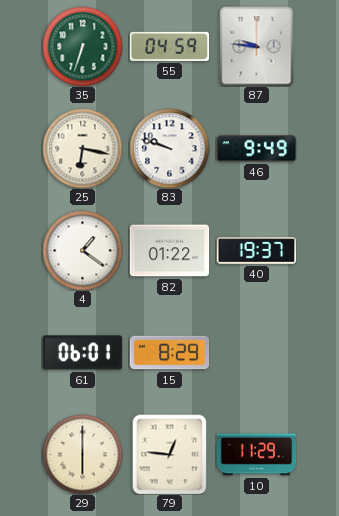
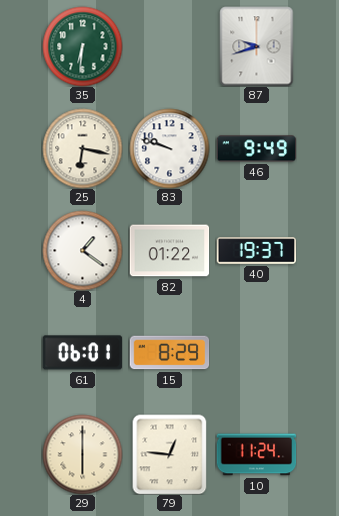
35: 6:33 -> 6:31
55: 04:59 -> none
87: 9:46 -> 9:42
10: 11:29 -> 11:24
